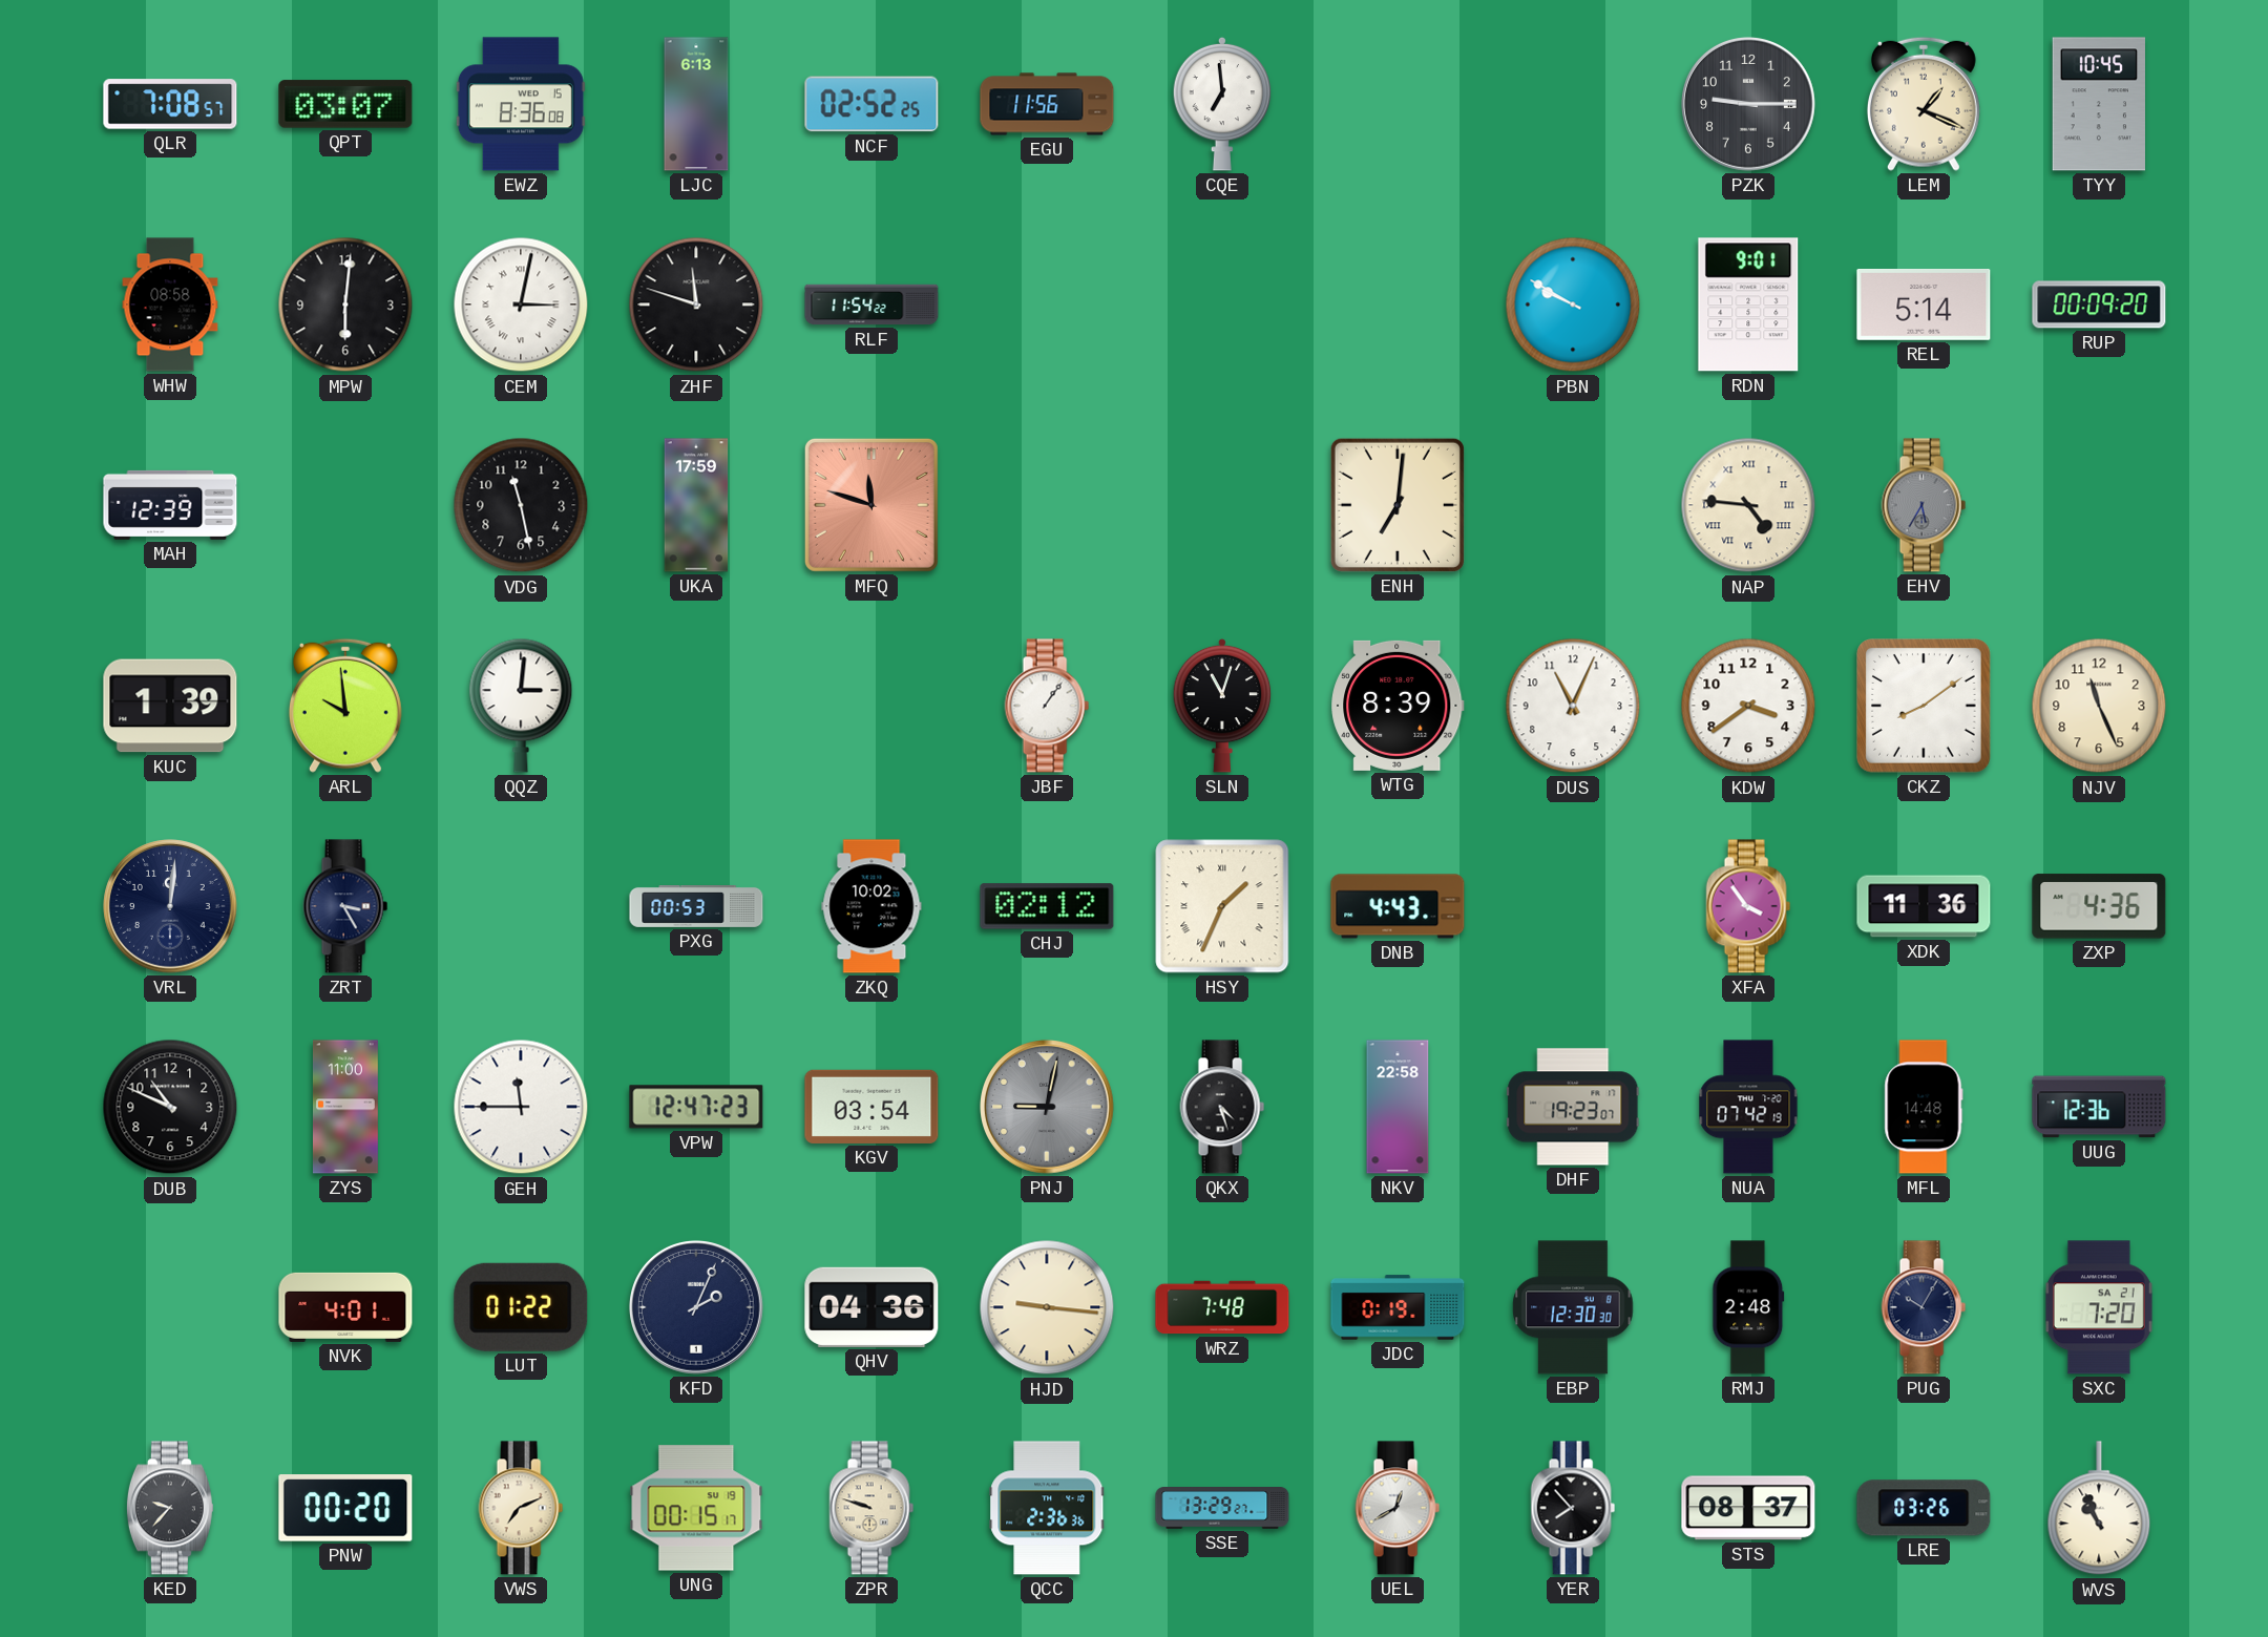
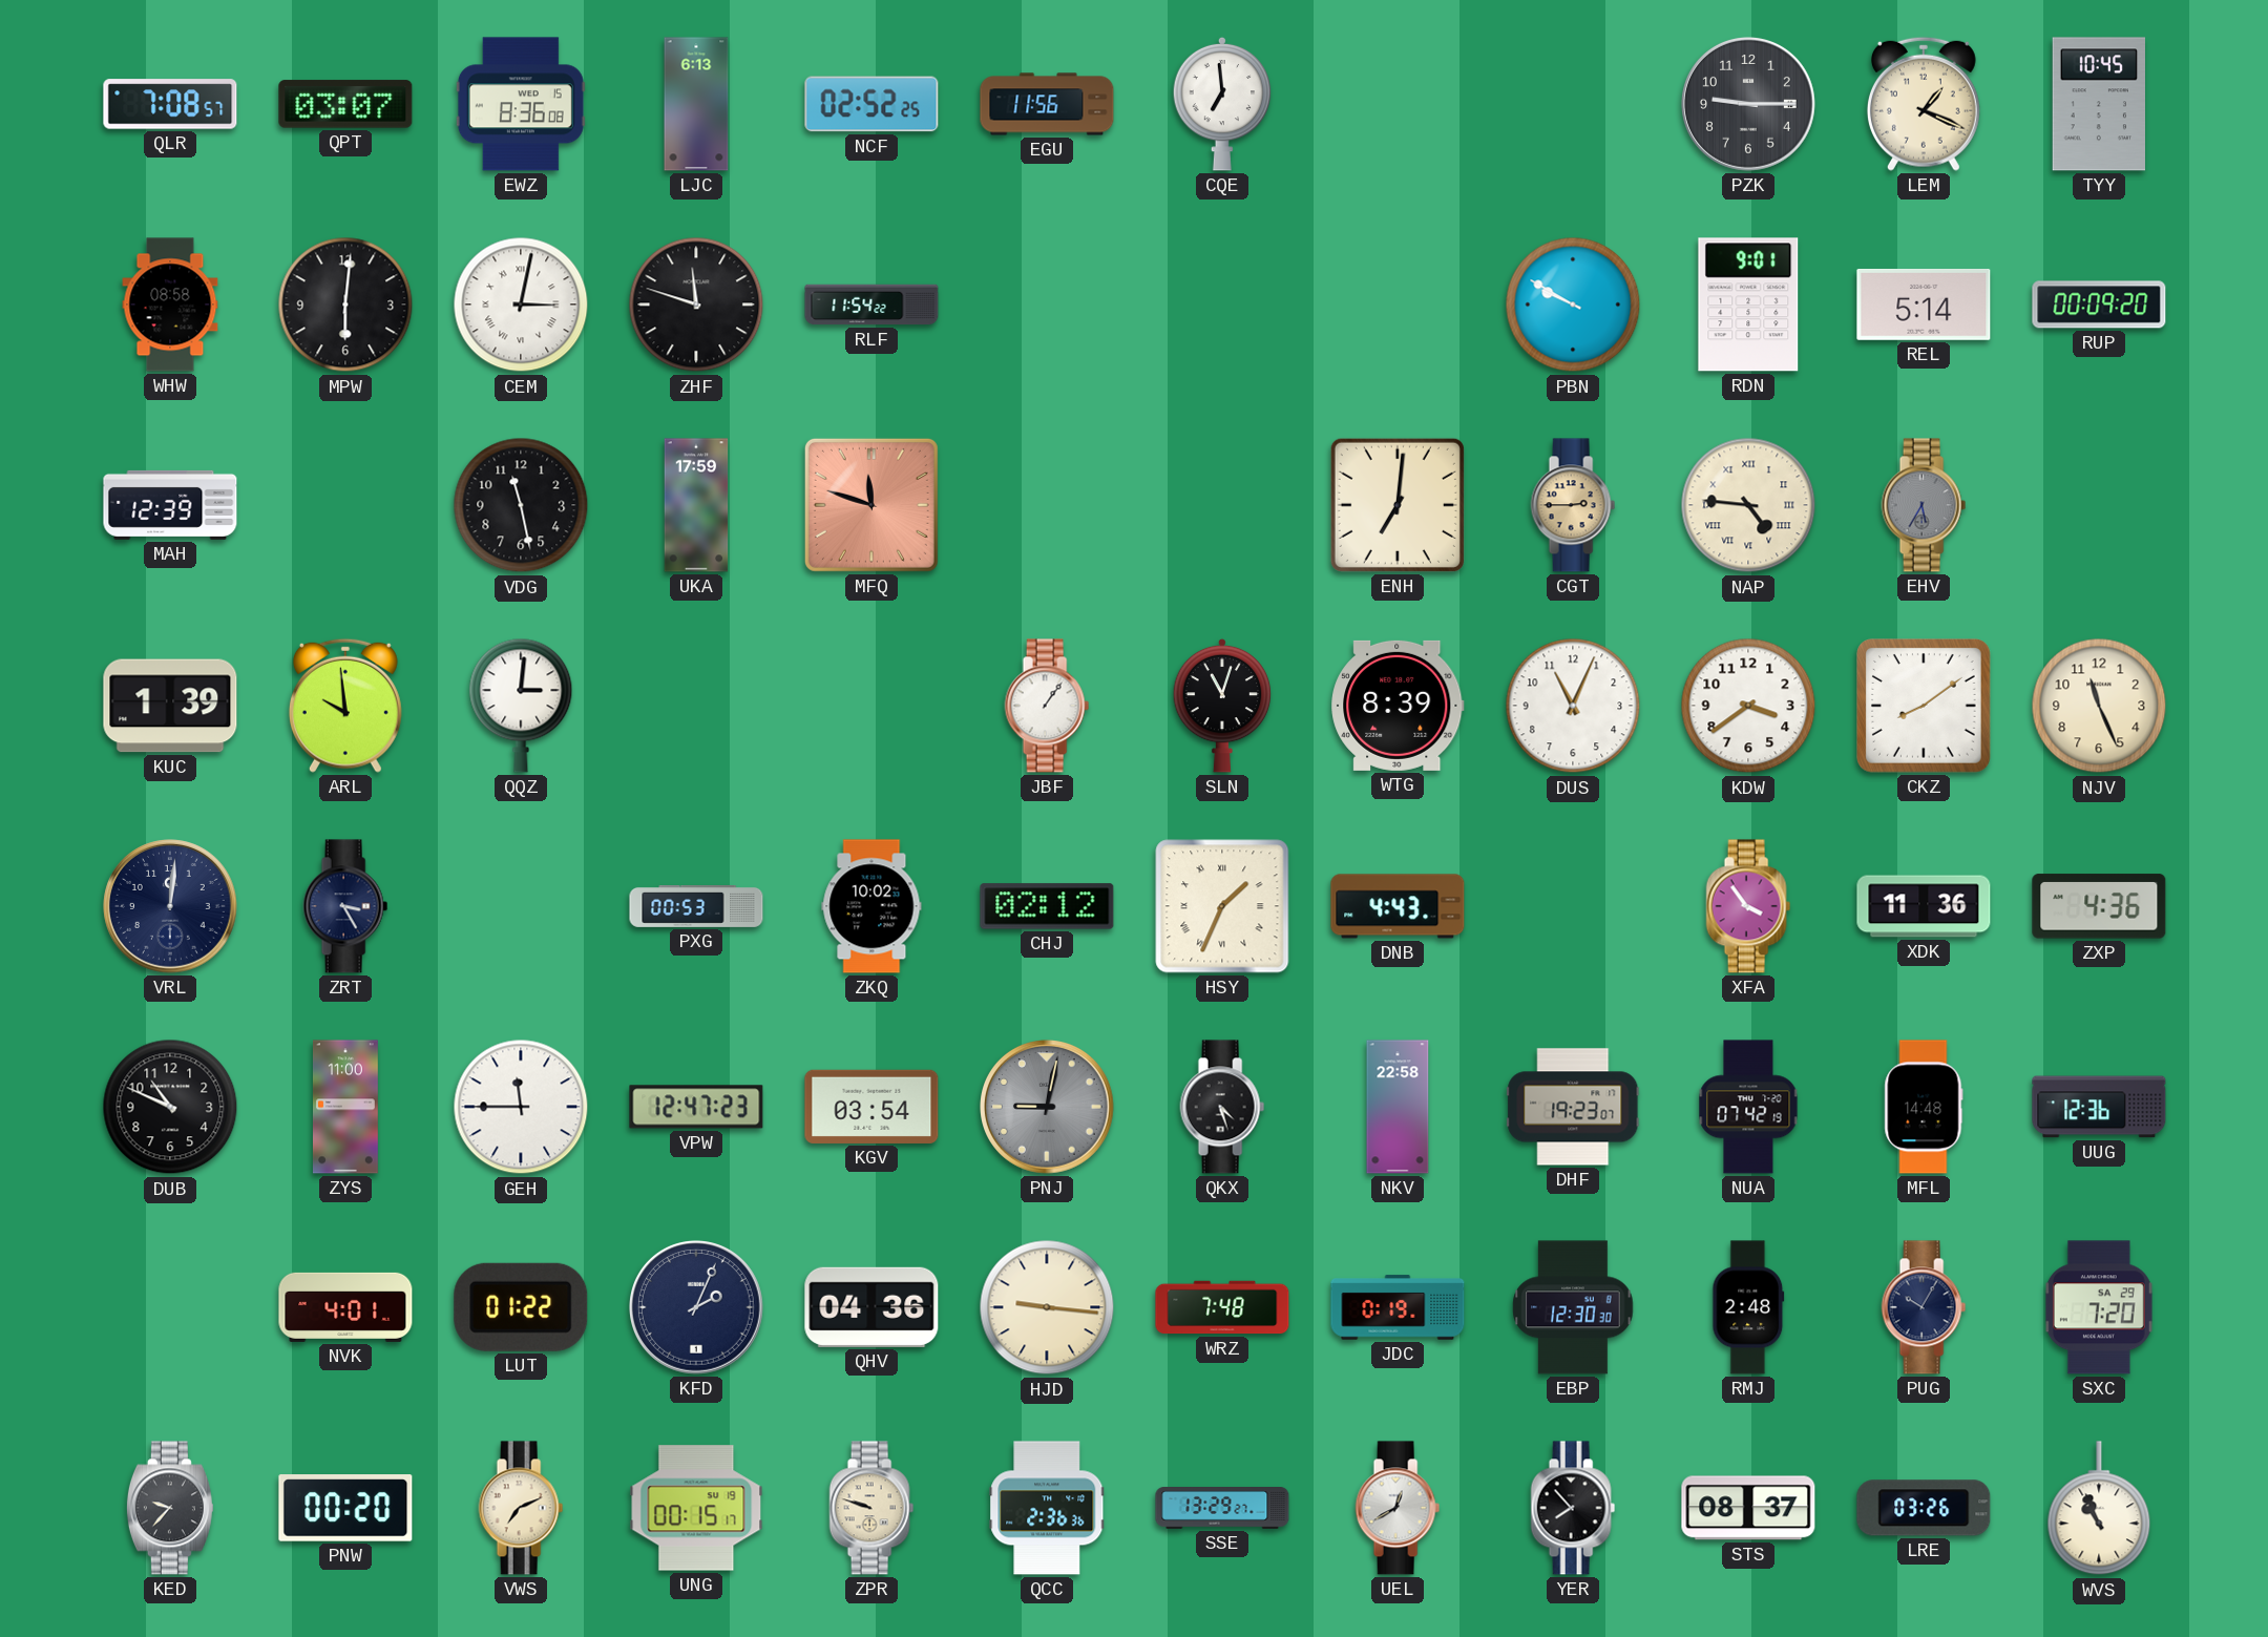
CGT: none -> 2:45
SXC date: SA 21 -> SA 29
